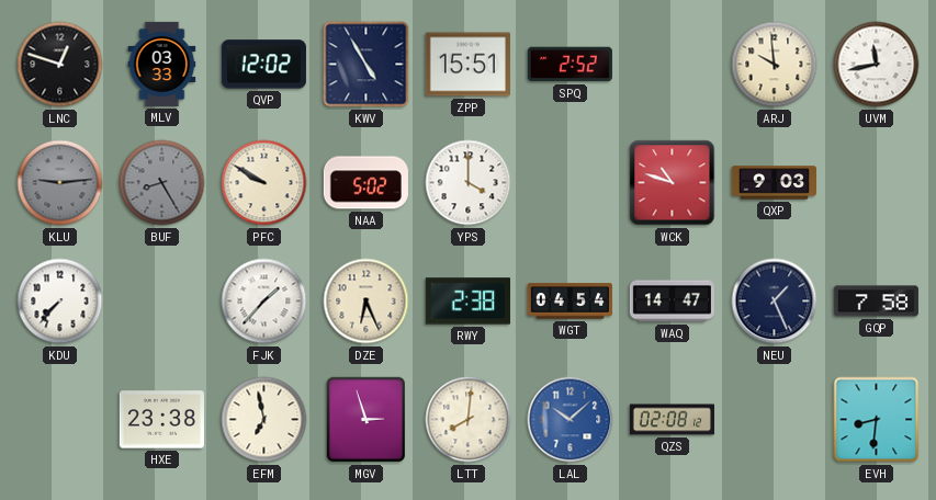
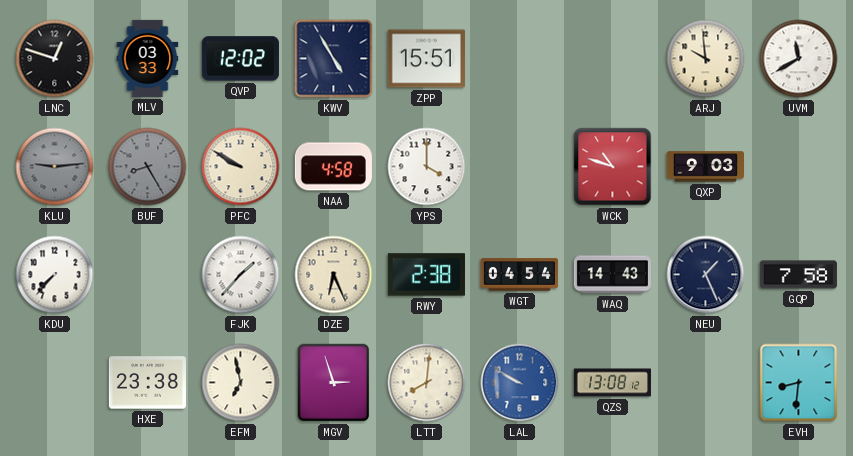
SPQ: 2:52 -> none
UVM: 11:43 -> 11:40
NAA: 5:02 -> 4:58
WAQ: 14:47 -> 14:43
LAL: 10:08 -> 9:50
QZS: 02:08 -> 13:08
